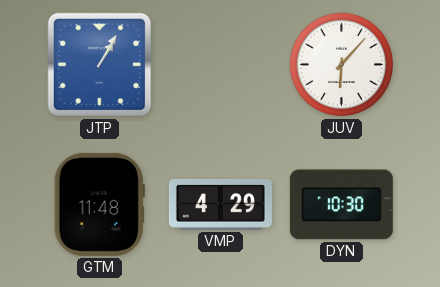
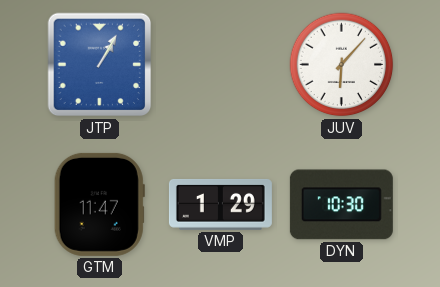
GTM: 11:48 -> 11:47
VMP: 4:29 -> 1:29
